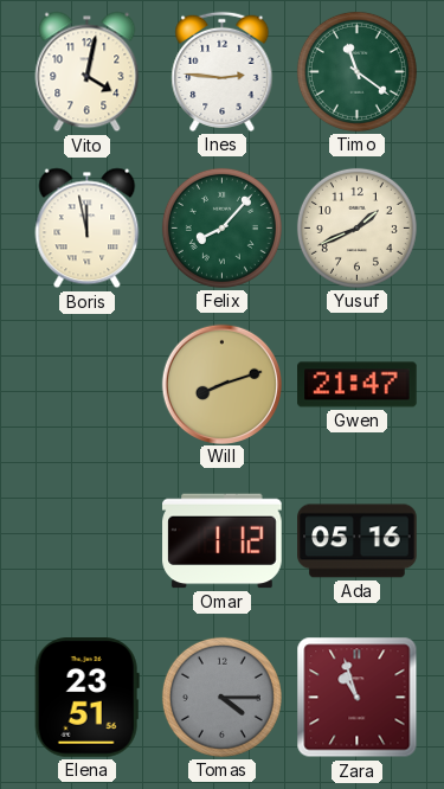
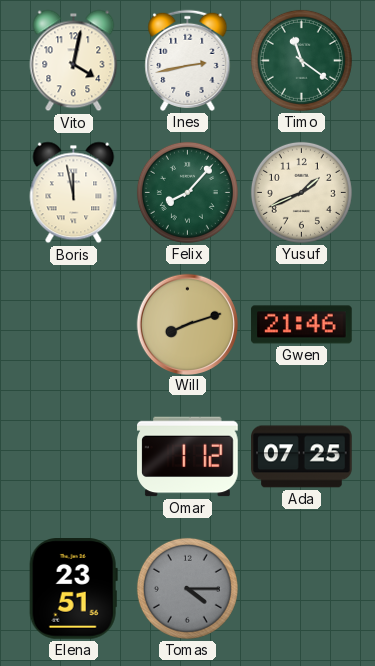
Ines: 2:46 -> 2:43
Gwen: 21:47 -> 21:46
Ada: 05:16 -> 07:25
Zara: 10:57 -> none
